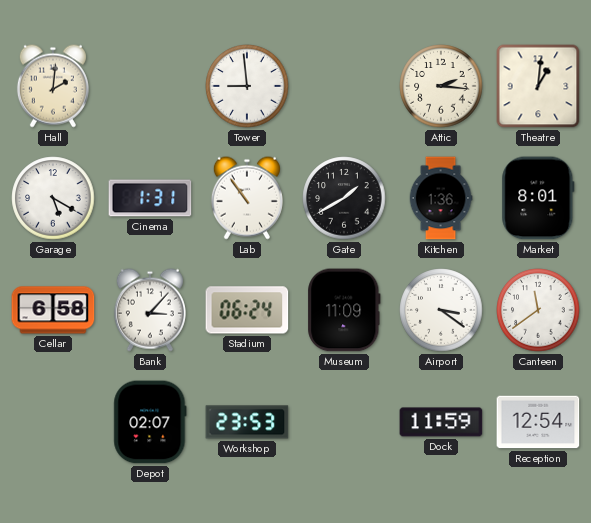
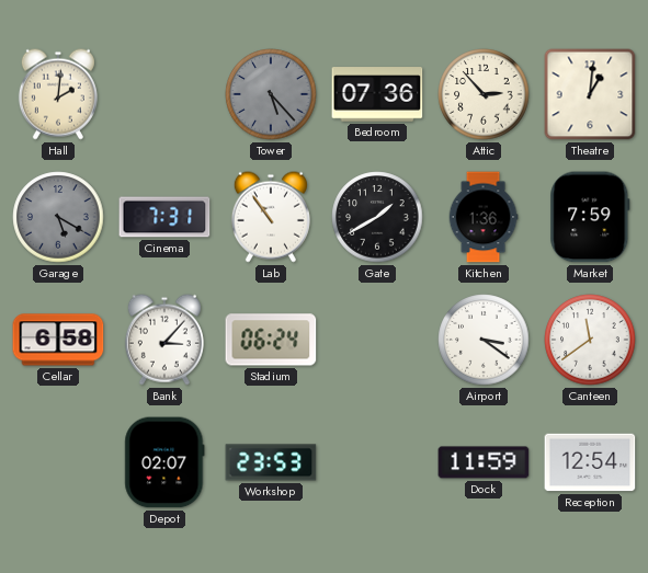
Tower: 8:59 -> 5:23
Tower dial: white -> grey
Bedroom: none -> 07:36
Attic: 2:16 -> 2:53
Garage dial: white -> grey
Cinema: 1:31 -> 7:31
Market: 8:01 -> 7:59
Museum: 11:09 -> none
